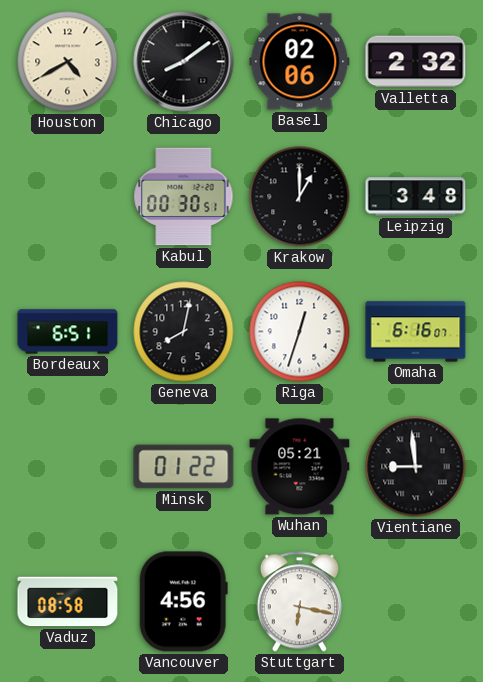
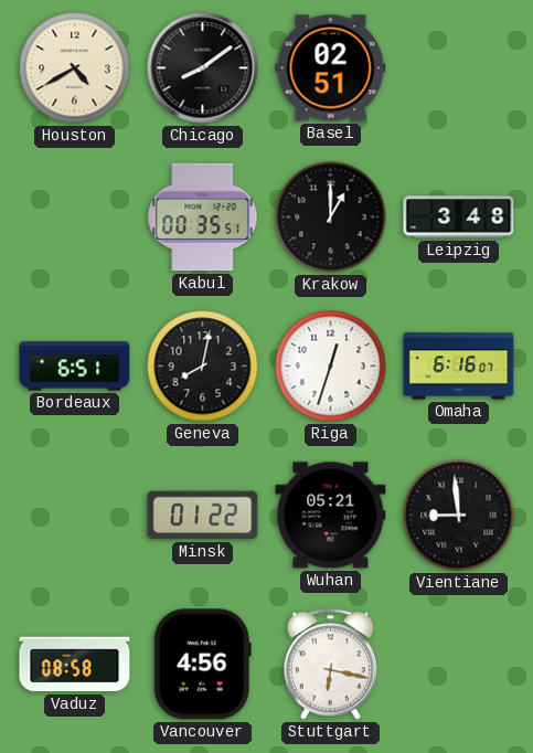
Basel: 02:06 -> 02:51
Valletta: 2:32 -> none
Kabul: 00:30 -> 00:35
